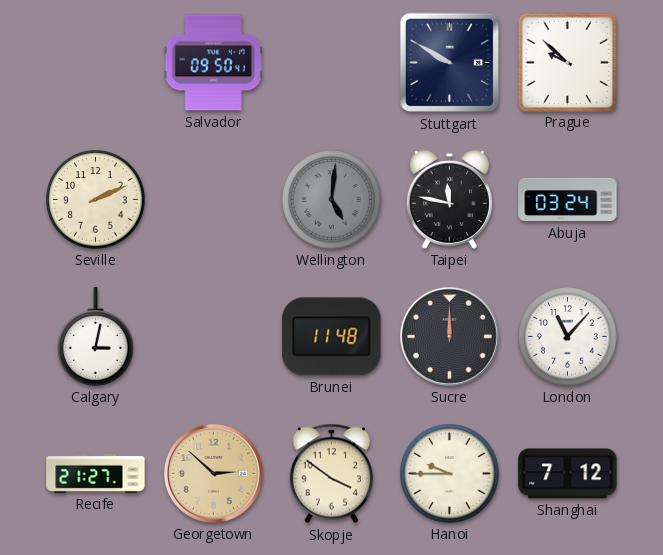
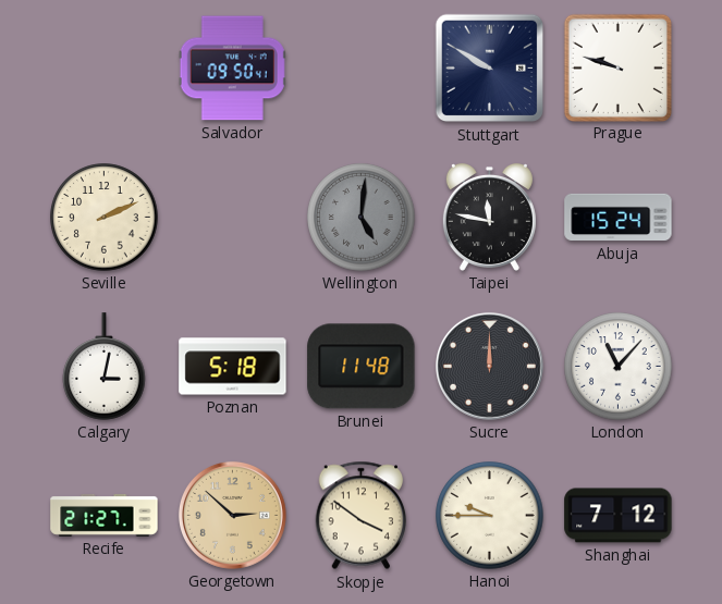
Prague: 9:52 -> 9:48
Abuja: 03:24 -> 15:24
Poznan: none -> 5:18
